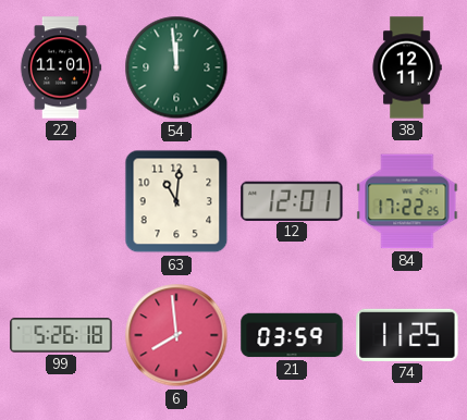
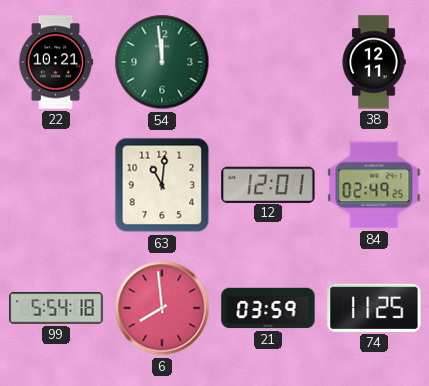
22: 11:01 -> 10:21
84: 17:22 -> 02:49
99: 5:26 -> 5:54
